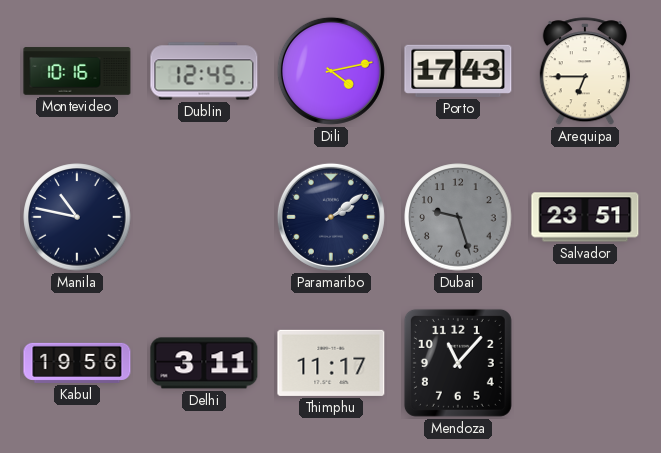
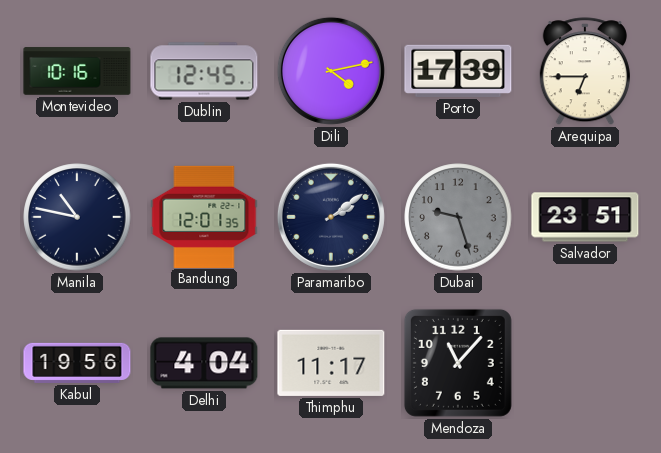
Porto: 17:43 -> 17:39
Bandung: none -> 12:01
Delhi: 3:11 -> 4:04
